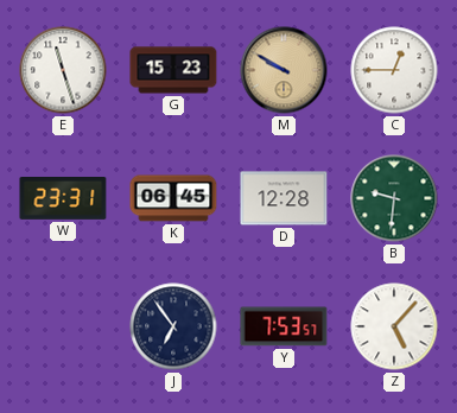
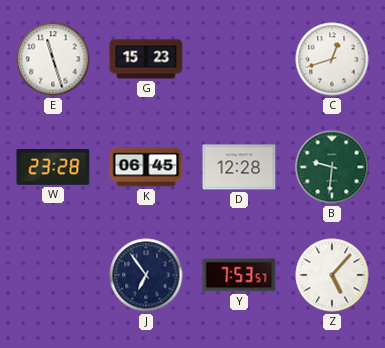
M: 9:50 -> none
C: 12:45 -> 12:42
W: 23:31 -> 23:28
